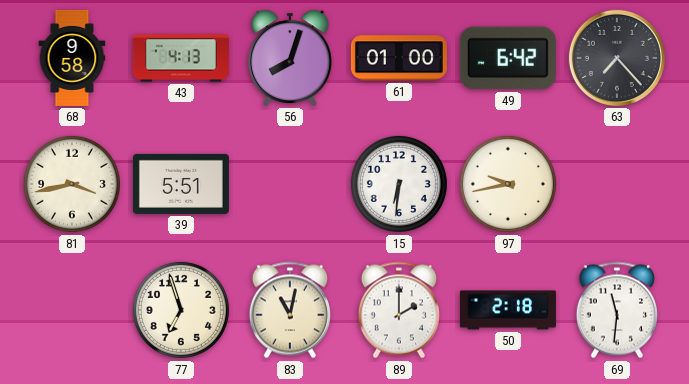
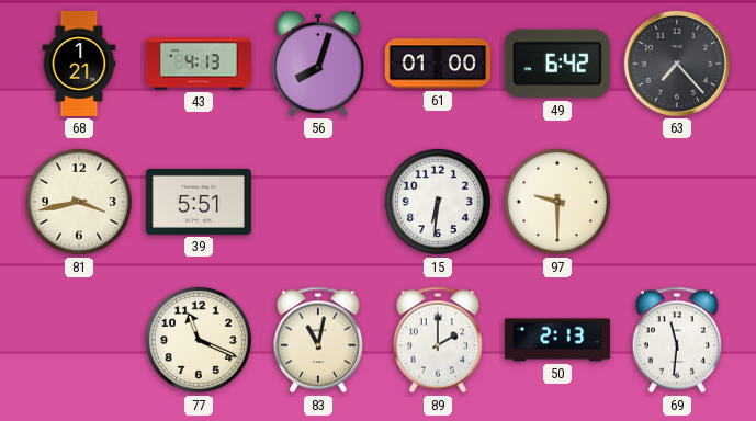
68: 9:58 -> 1:21
97: 9:43 -> 9:30
77: 6:57 -> 11:19
50: 2:18 -> 2:13
